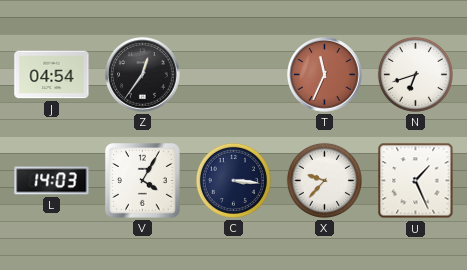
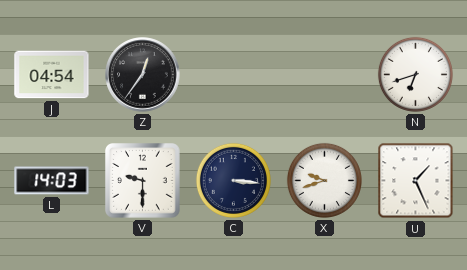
T: 11:34 -> none
V: 4:05 -> 9:30
X: 9:37 -> 9:42
